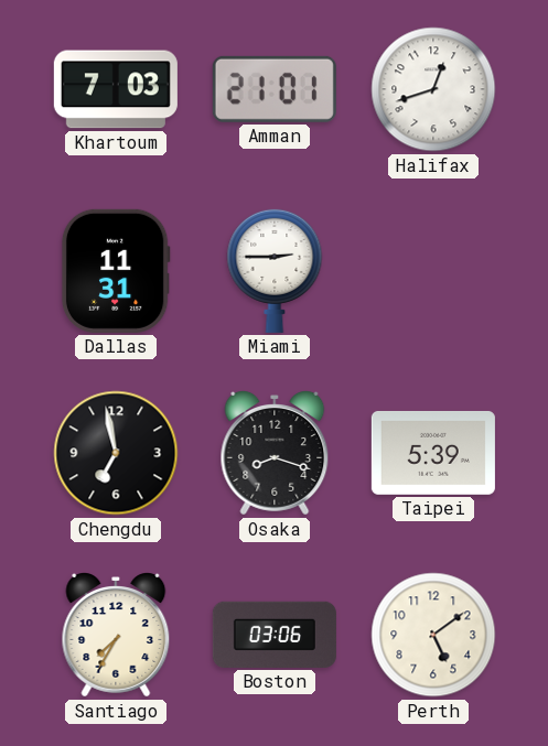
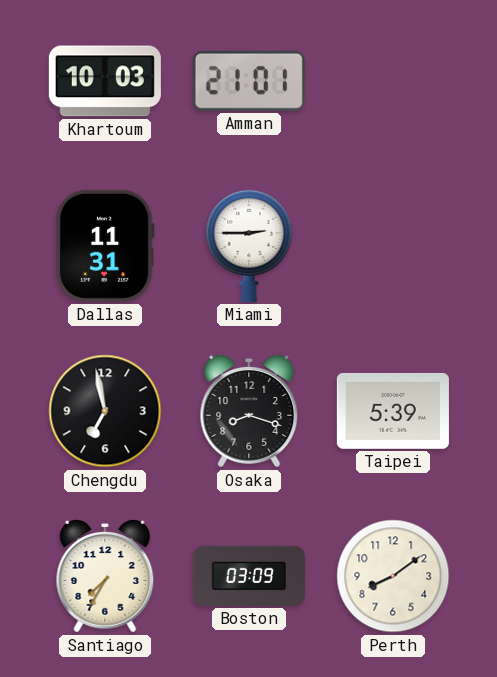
Khartoum: 7:03 -> 10:03
Halifax: 12:42 -> none
Boston: 03:06 -> 03:09
Perth: 5:09 -> 8:09
